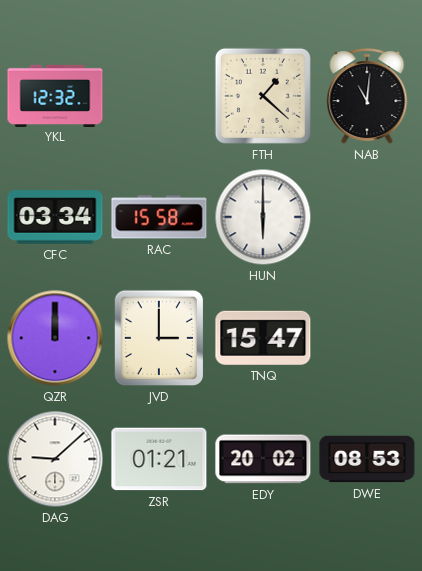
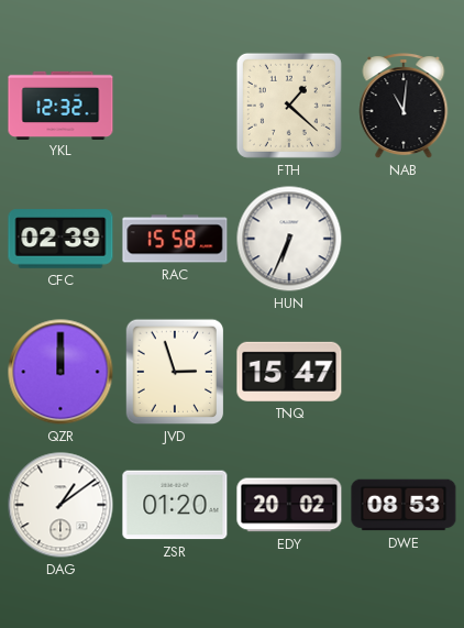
CFC: 03:34 -> 02:39
HUN: 6:00 -> 6:34
JVD: 3:00 -> 2:57
DAG: 9:08 -> 1:09
ZSR: 01:21 -> 01:20
